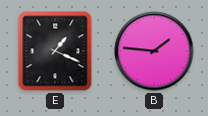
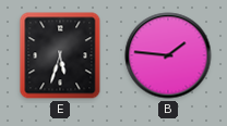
E: 1:19 -> 5:33
